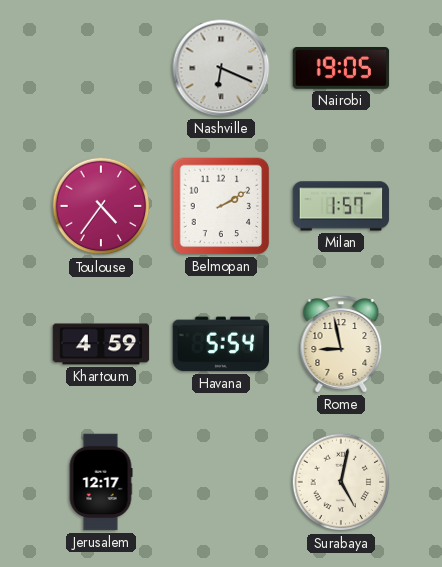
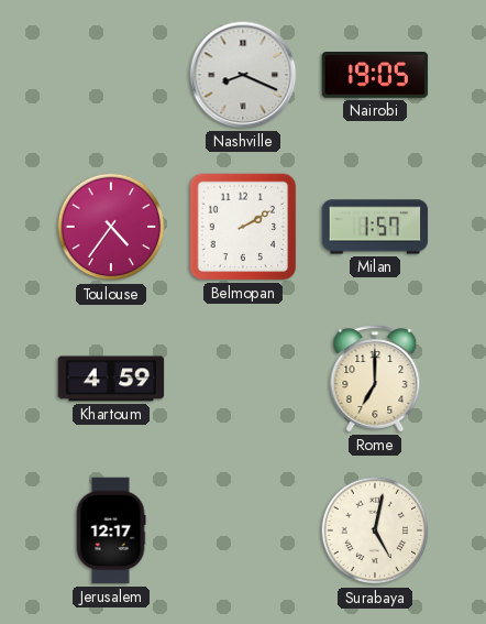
Nashville: 6:19 -> 8:19
Havana: 5:54 -> none
Rome: 8:58 -> 7:00
